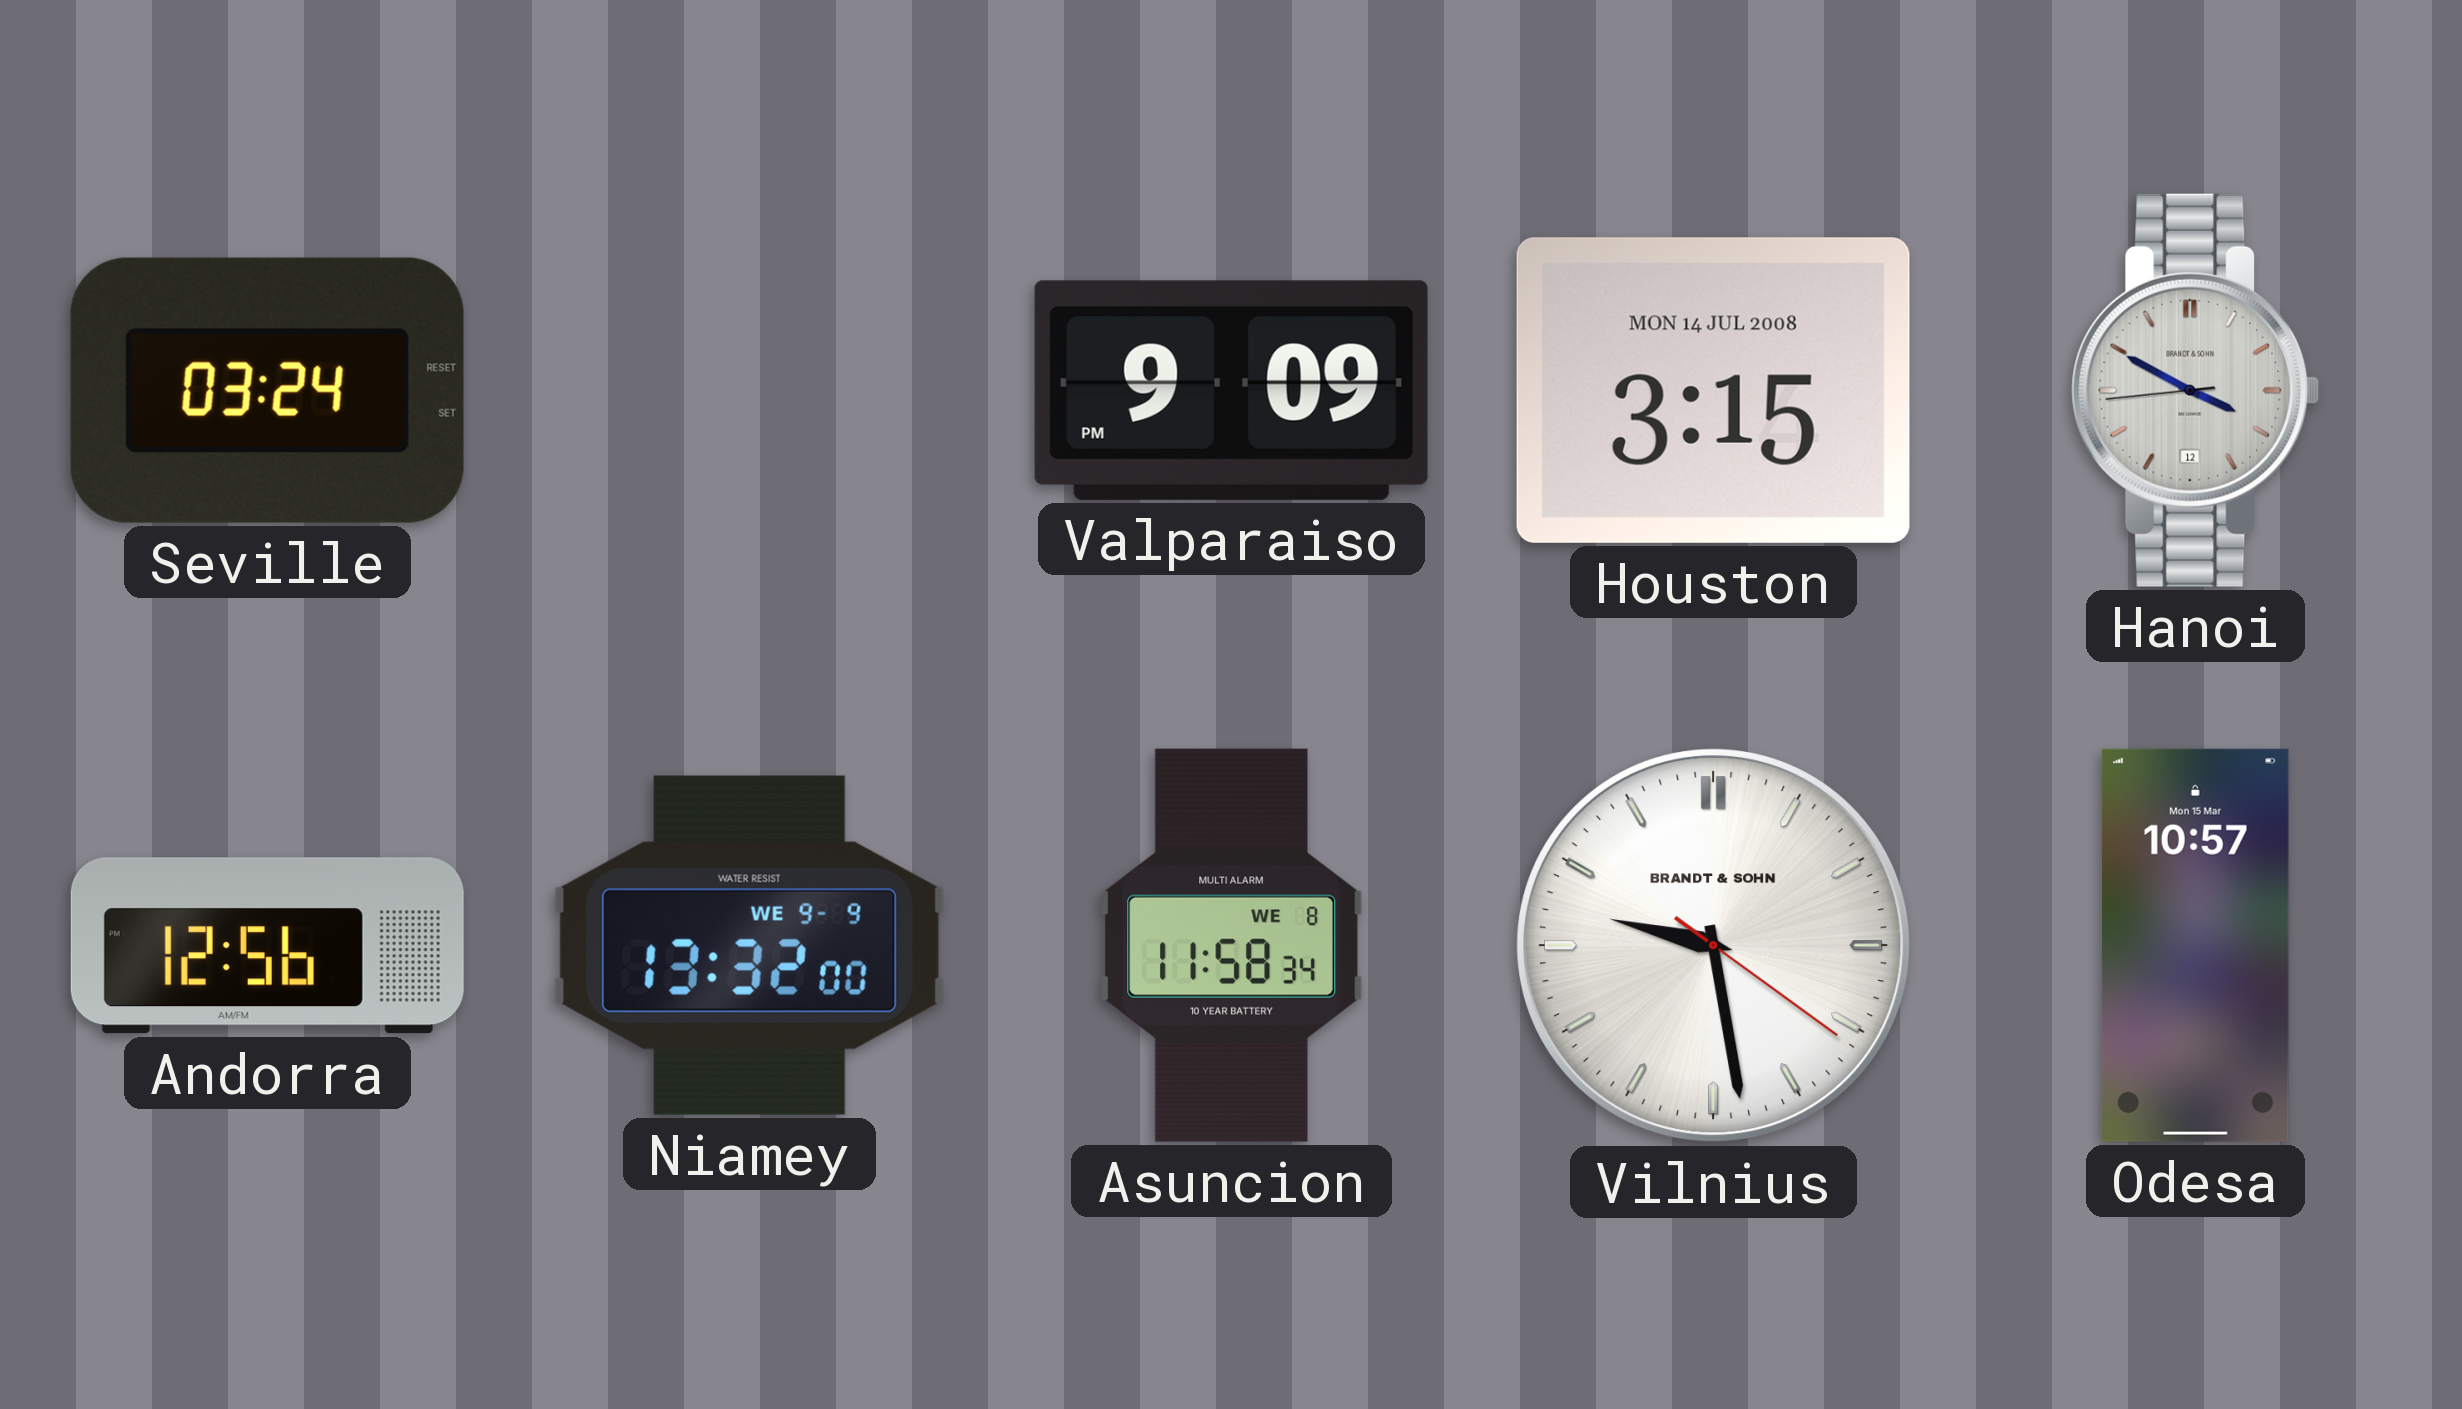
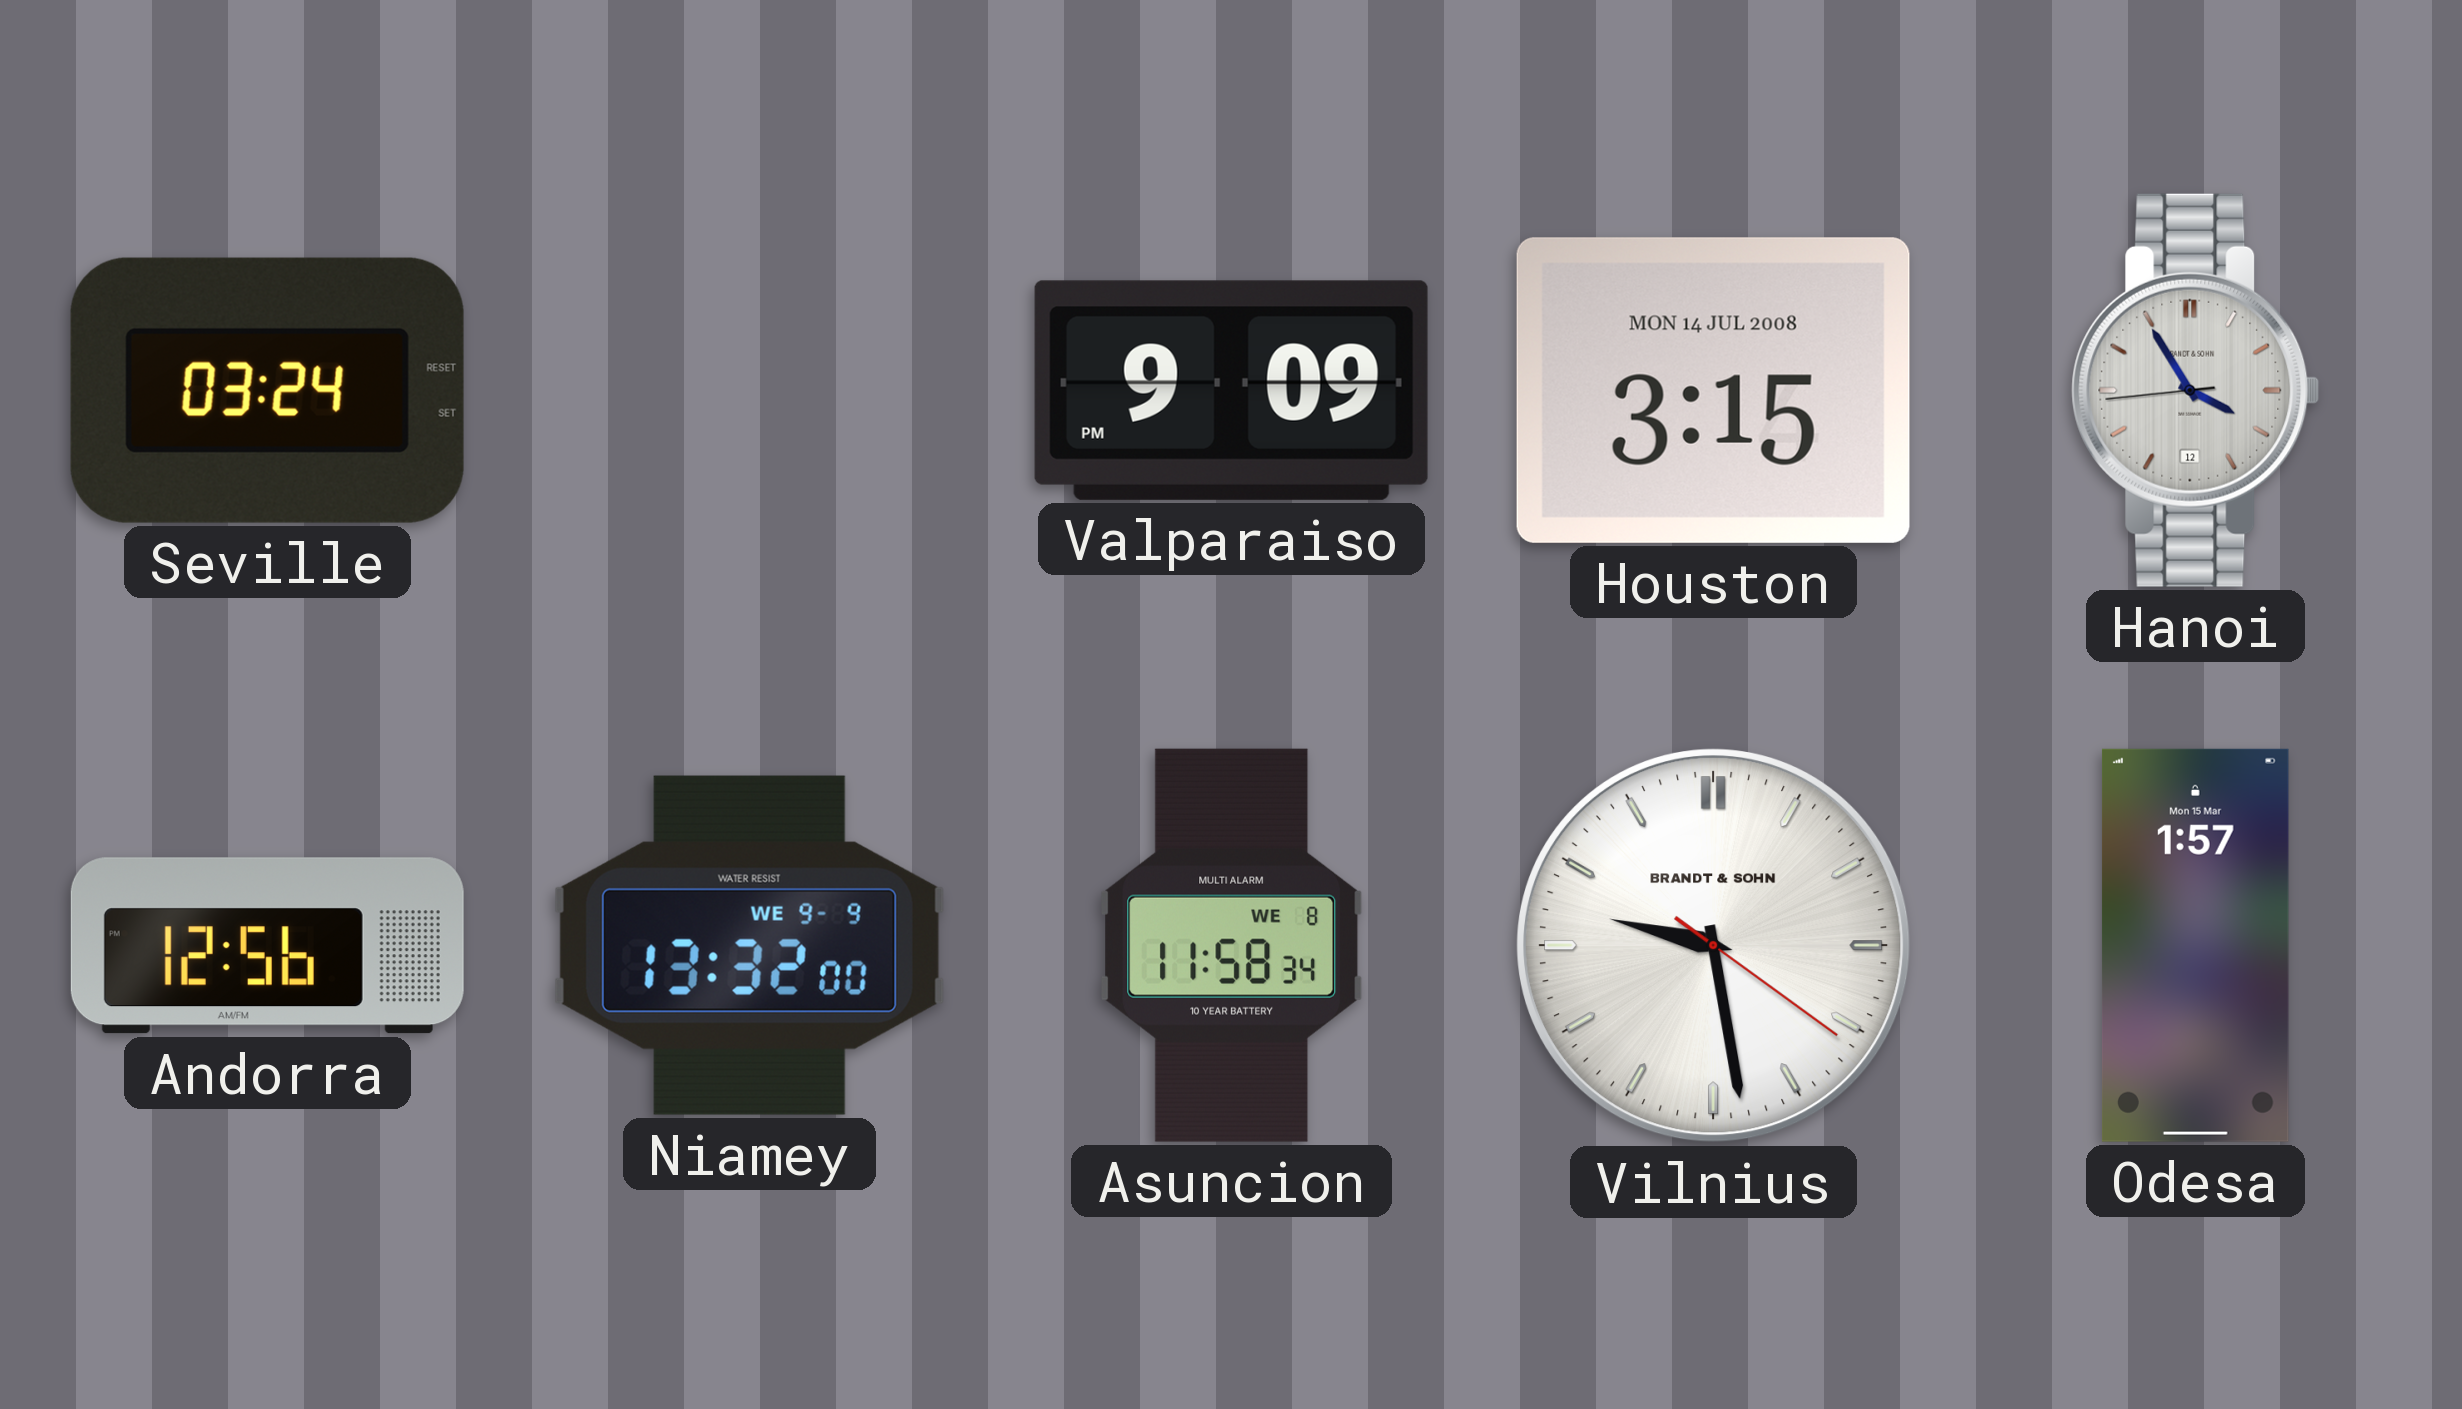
Hanoi: 3:49 -> 3:54
Odesa: 10:57 -> 1:57
